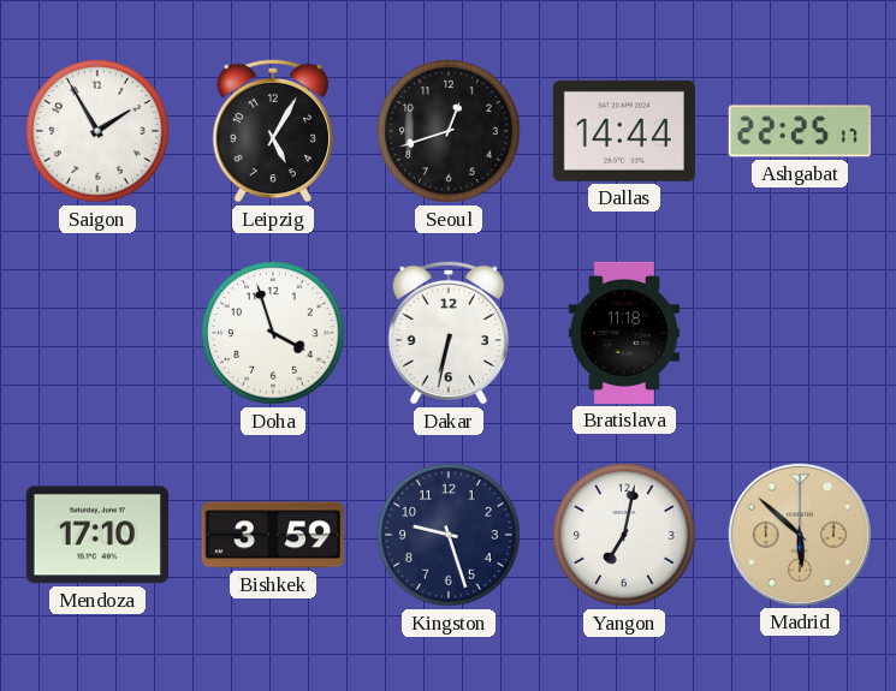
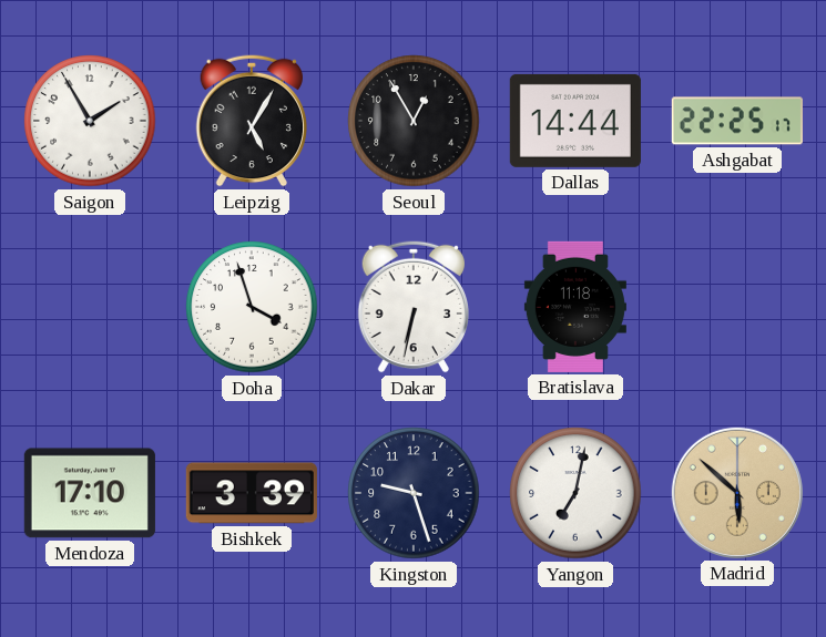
Seoul: 12:42 -> 12:55
Bishkek: 3:59 -> 3:39
